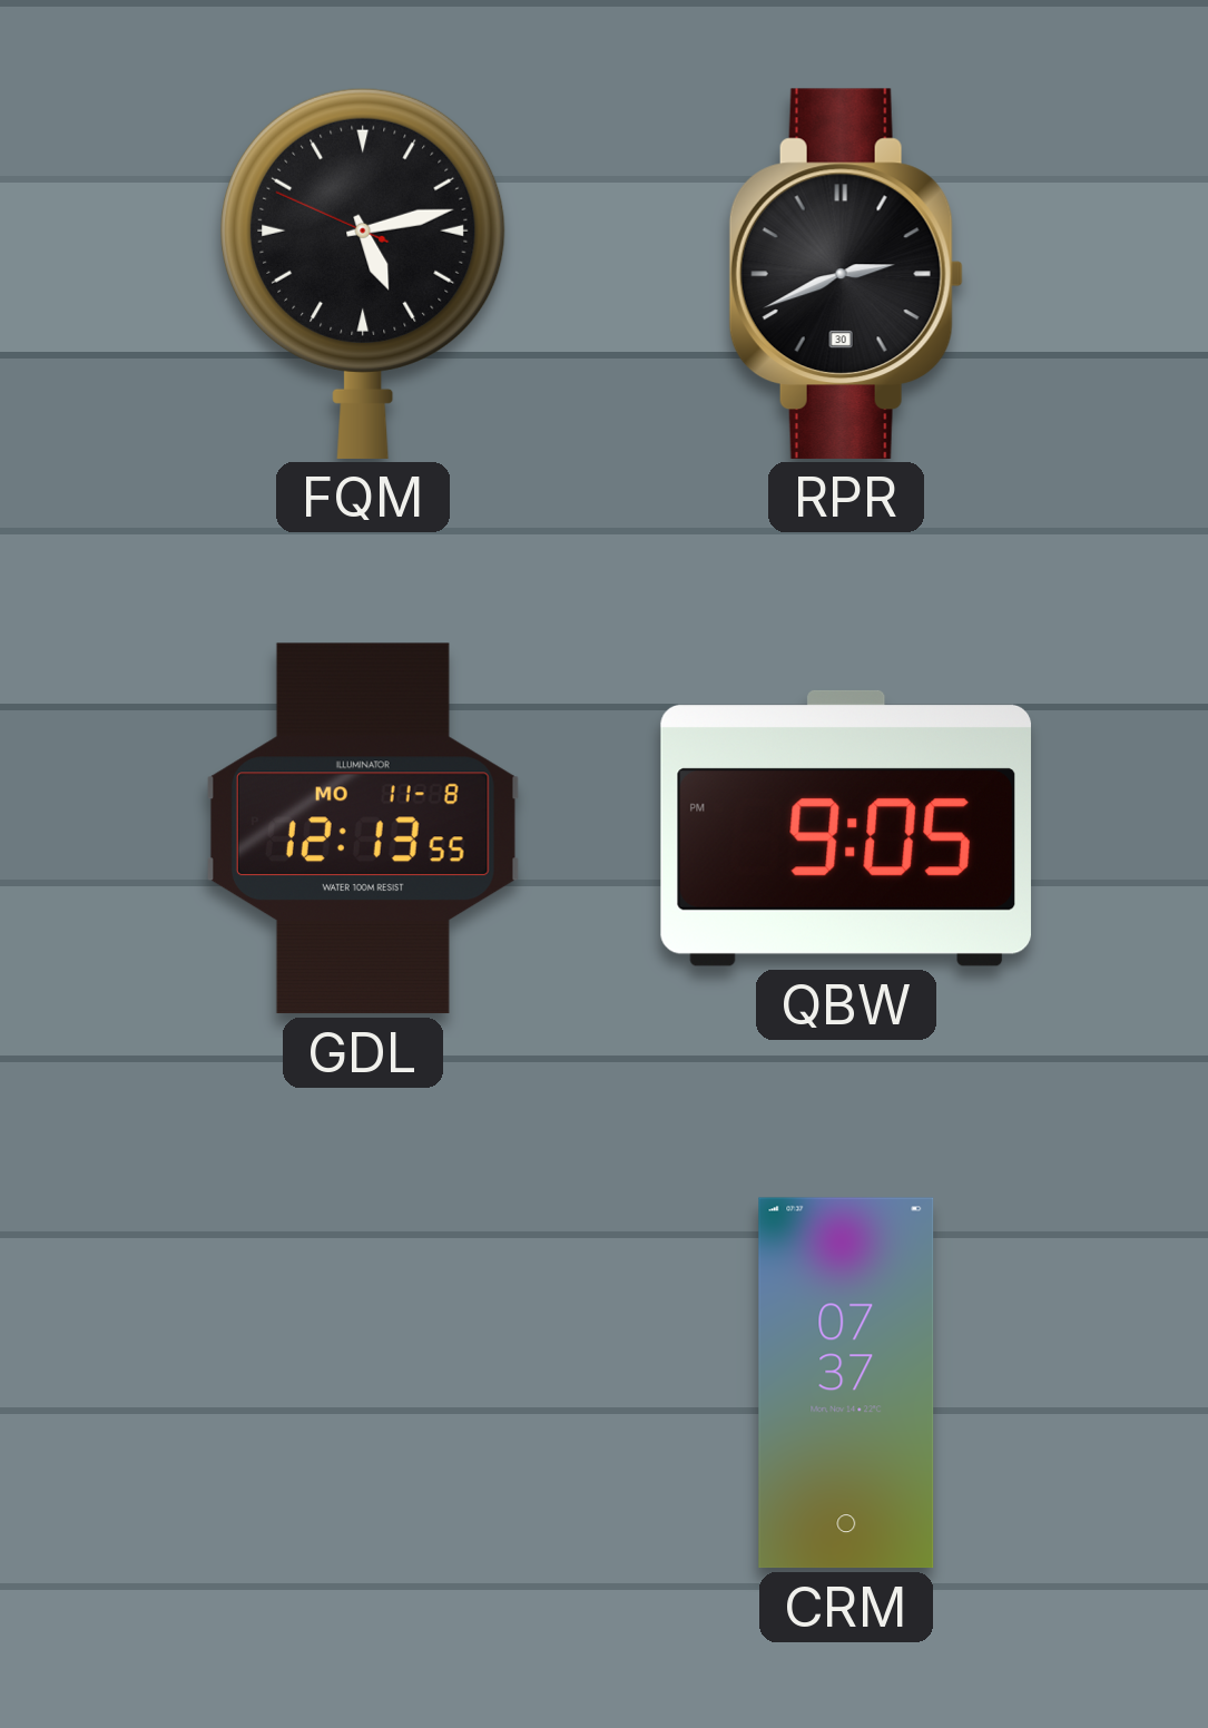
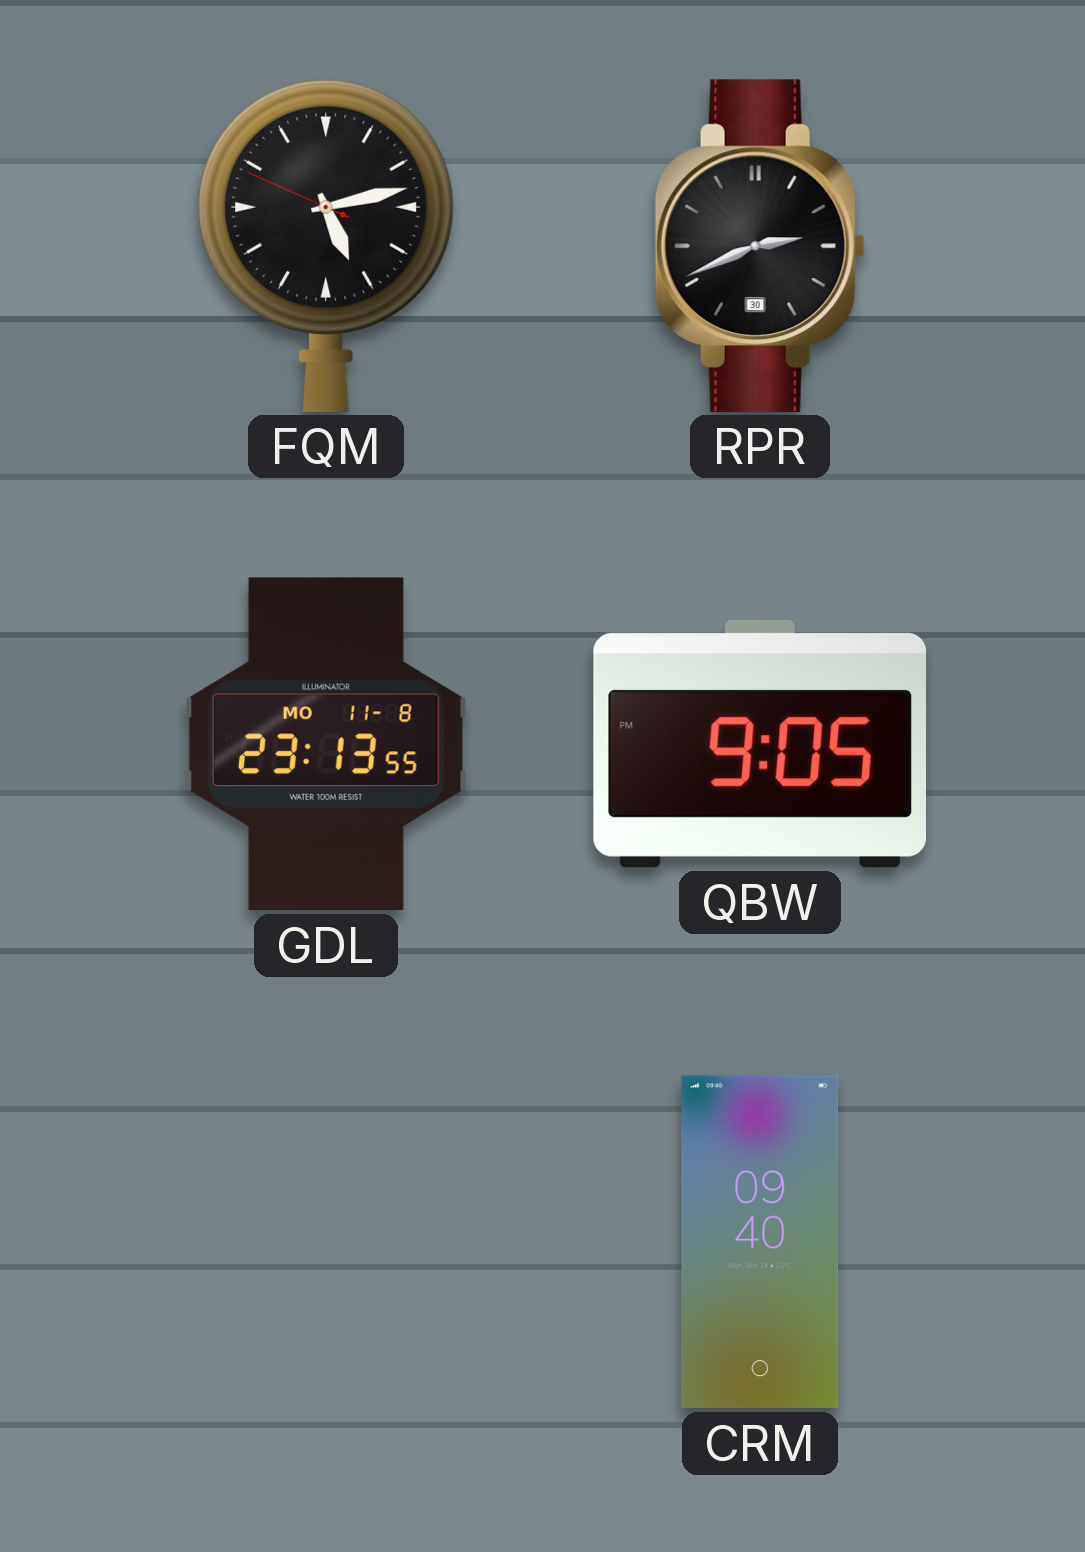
GDL: 12:13 -> 23:13
CRM: 07:37 -> 09:40
